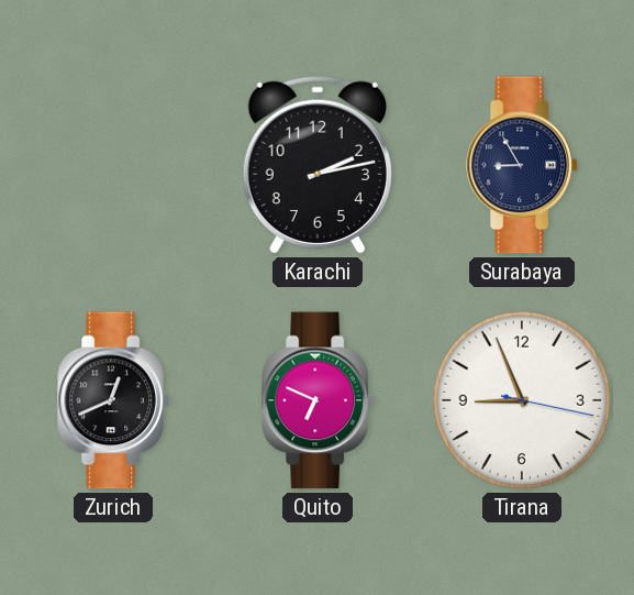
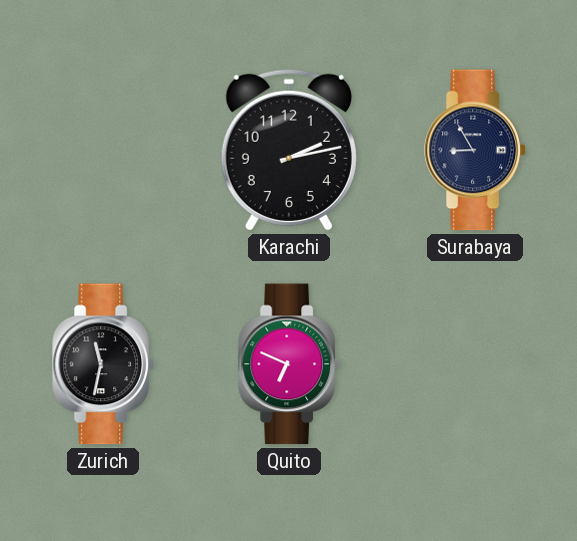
Zurich: 12:41 -> 11:32
Tirana: 8:56 -> none
